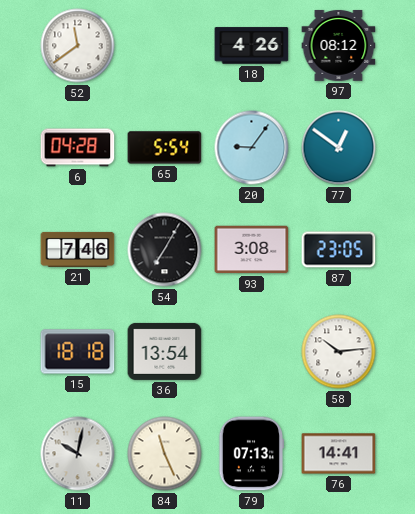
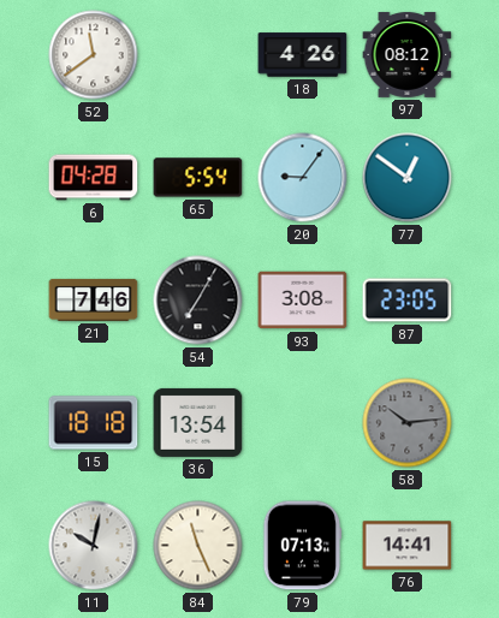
58 dial: white -> grey
